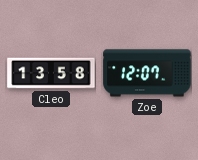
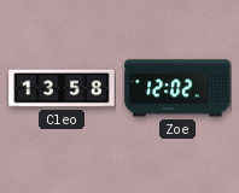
Zoe: 12:07 -> 12:02
